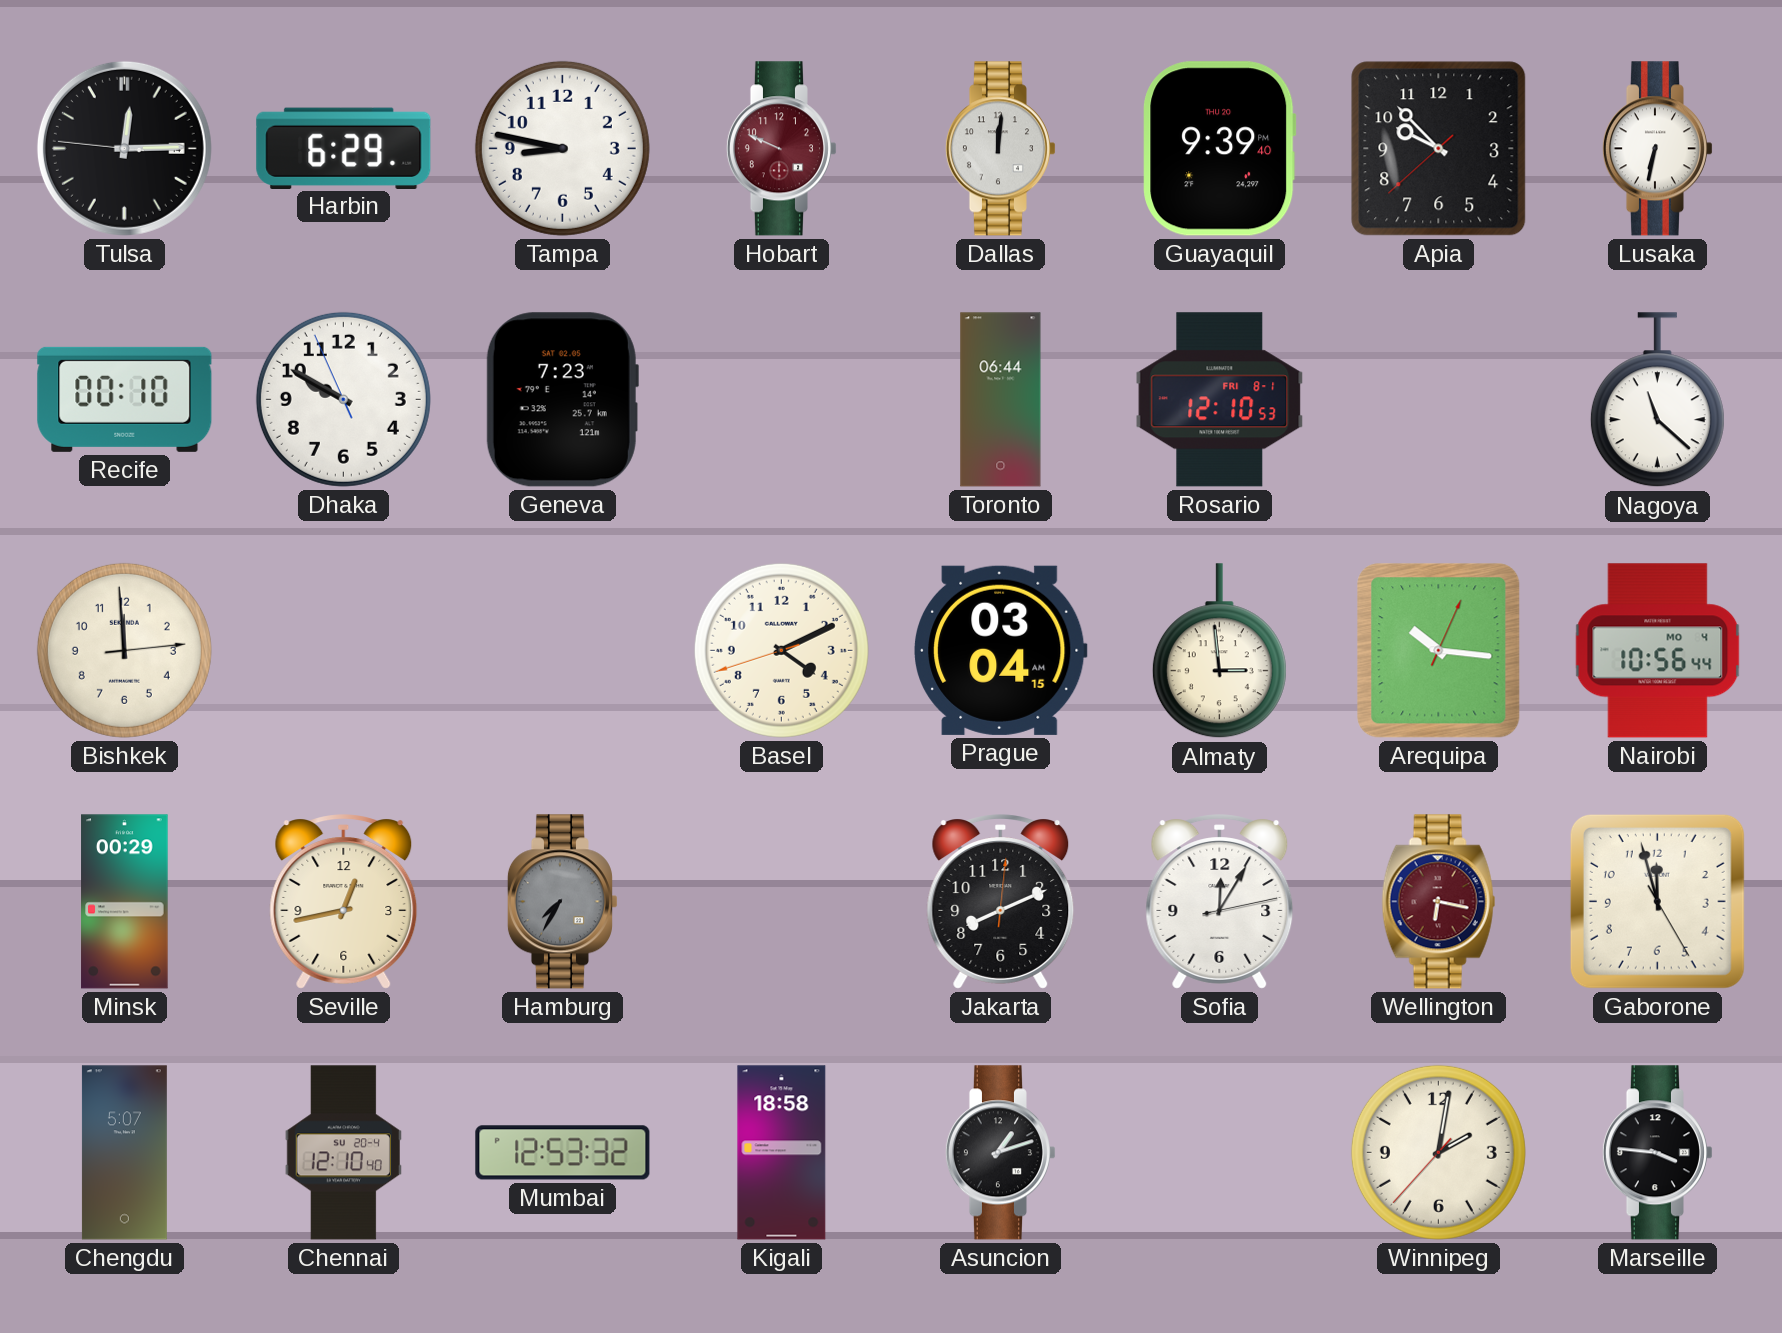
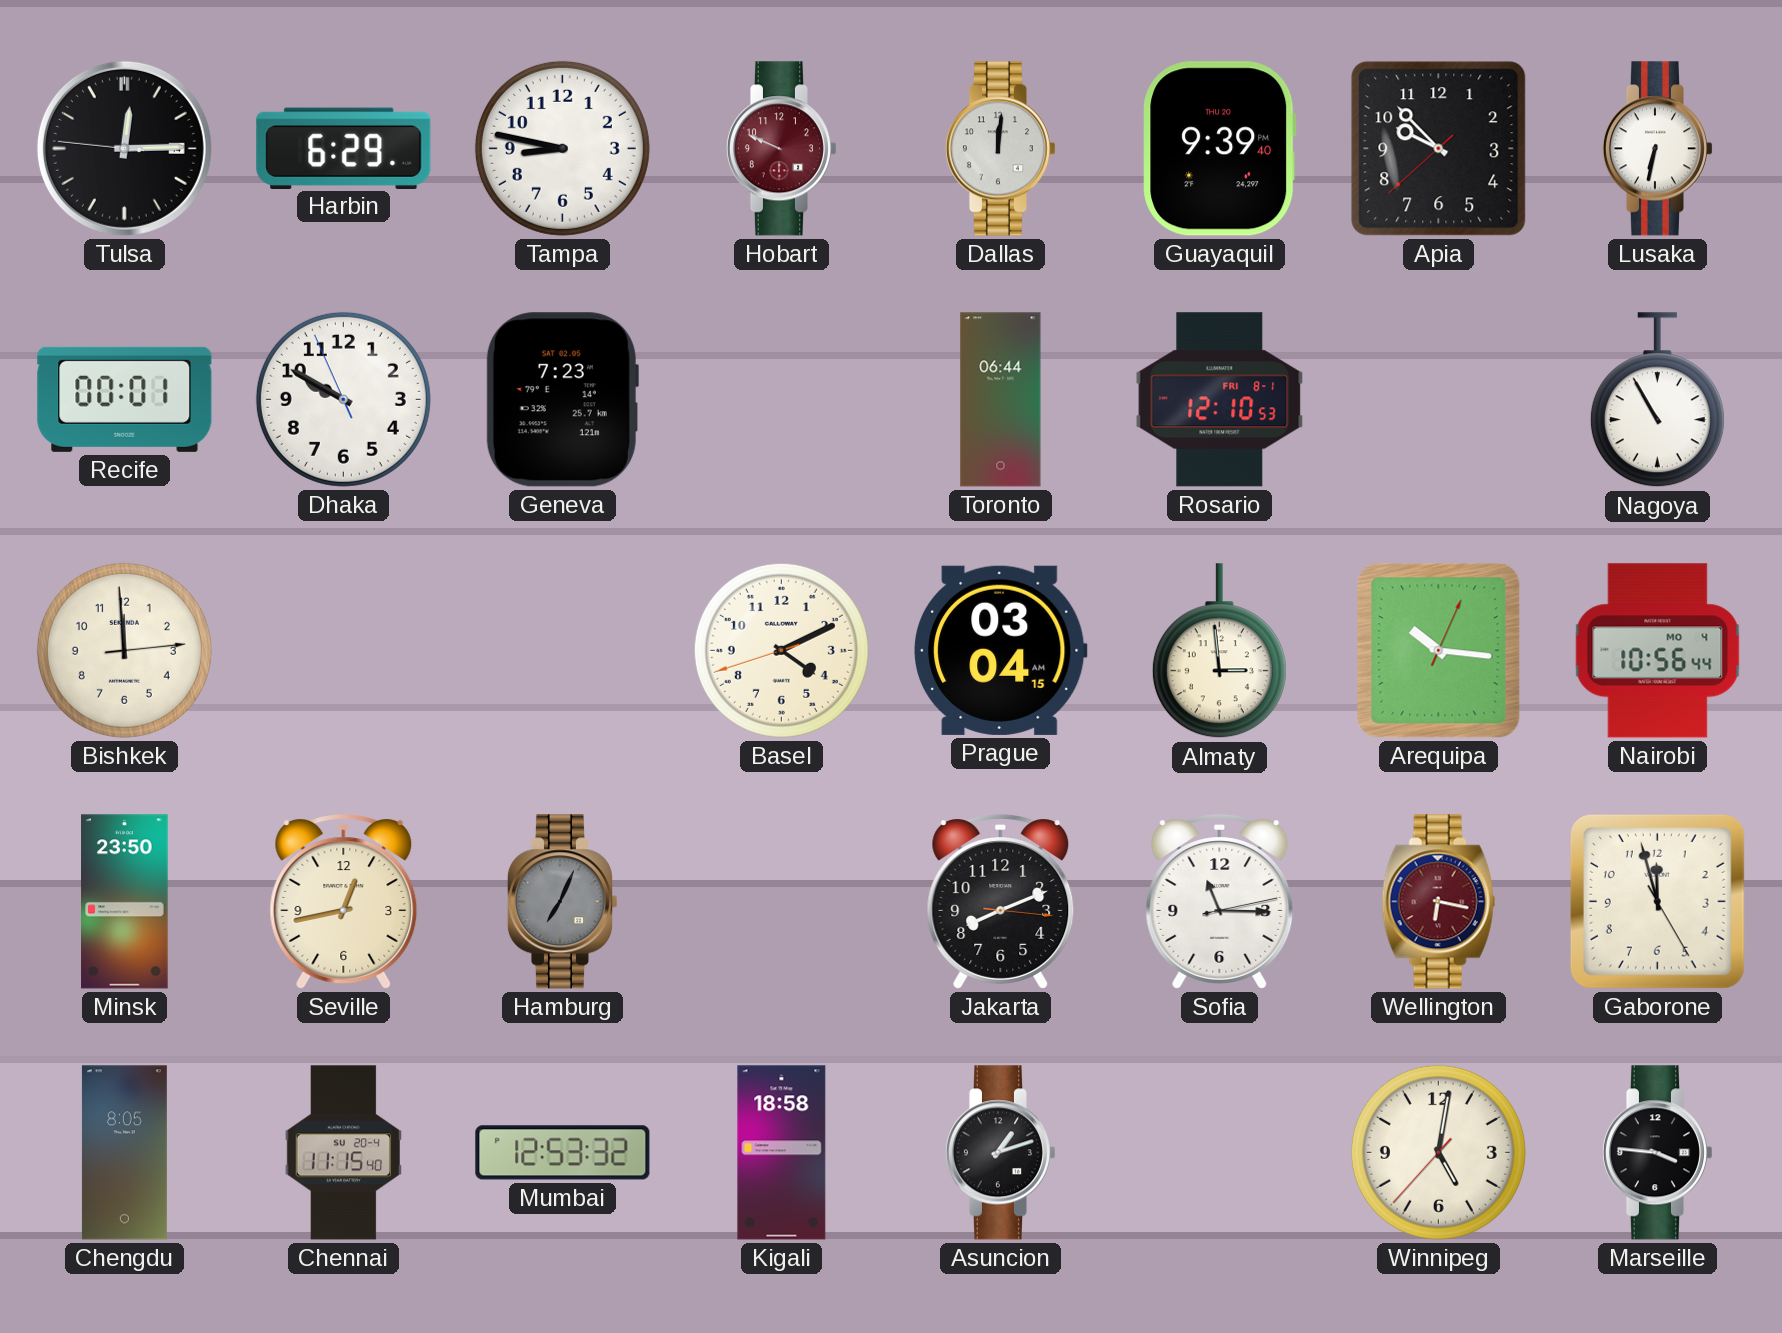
Recife: 00:10 -> 00:01
Nagoya: 11:22 -> 10:55
Minsk: 00:29 -> 23:50
Hamburg: 7:35 -> 7:04
Jakarta: 8:11:01 -> 8:11:16
Sofia: 12:05 -> 11:15
Chengdu: 5:07 -> 8:05
Chennai: 12:10 -> 11:15
Winnipeg: 2:01 -> 5:01
